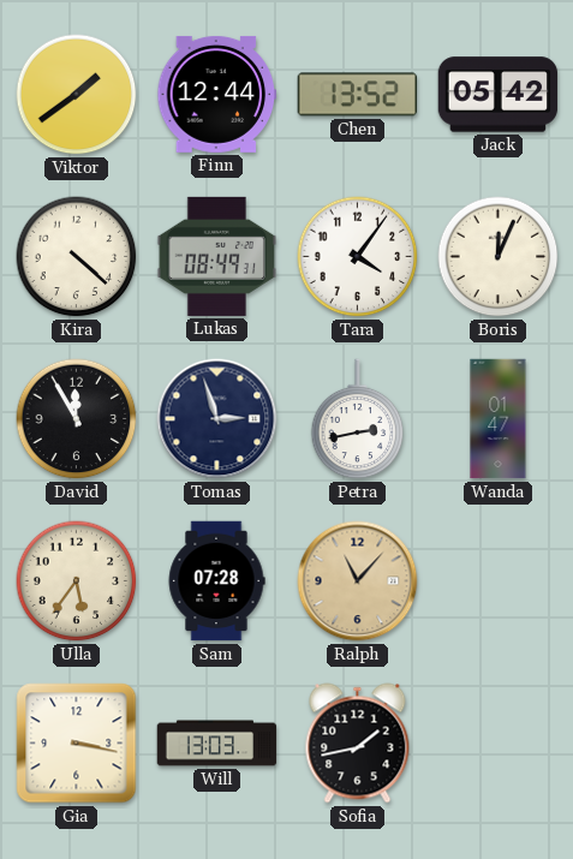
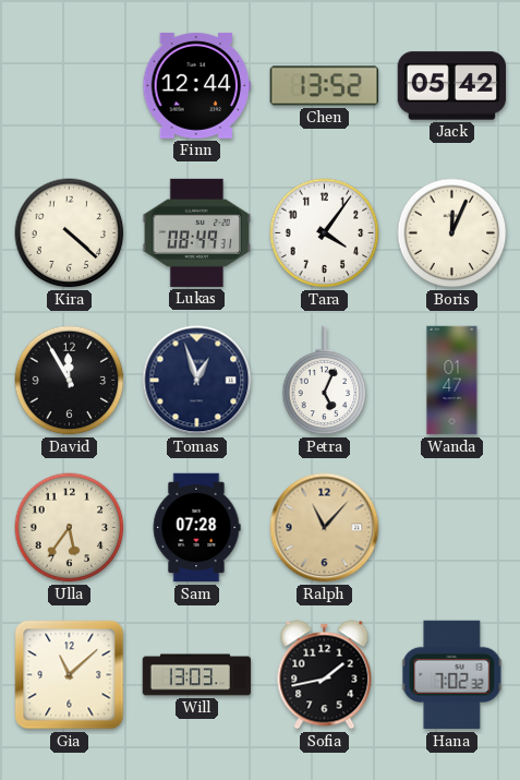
Viktor: 1:39 -> none
Tomas: 2:57 -> 12:57
Petra: 2:43 -> 5:04
Gia: 3:17 -> 11:08
Hana: none -> 7:02
